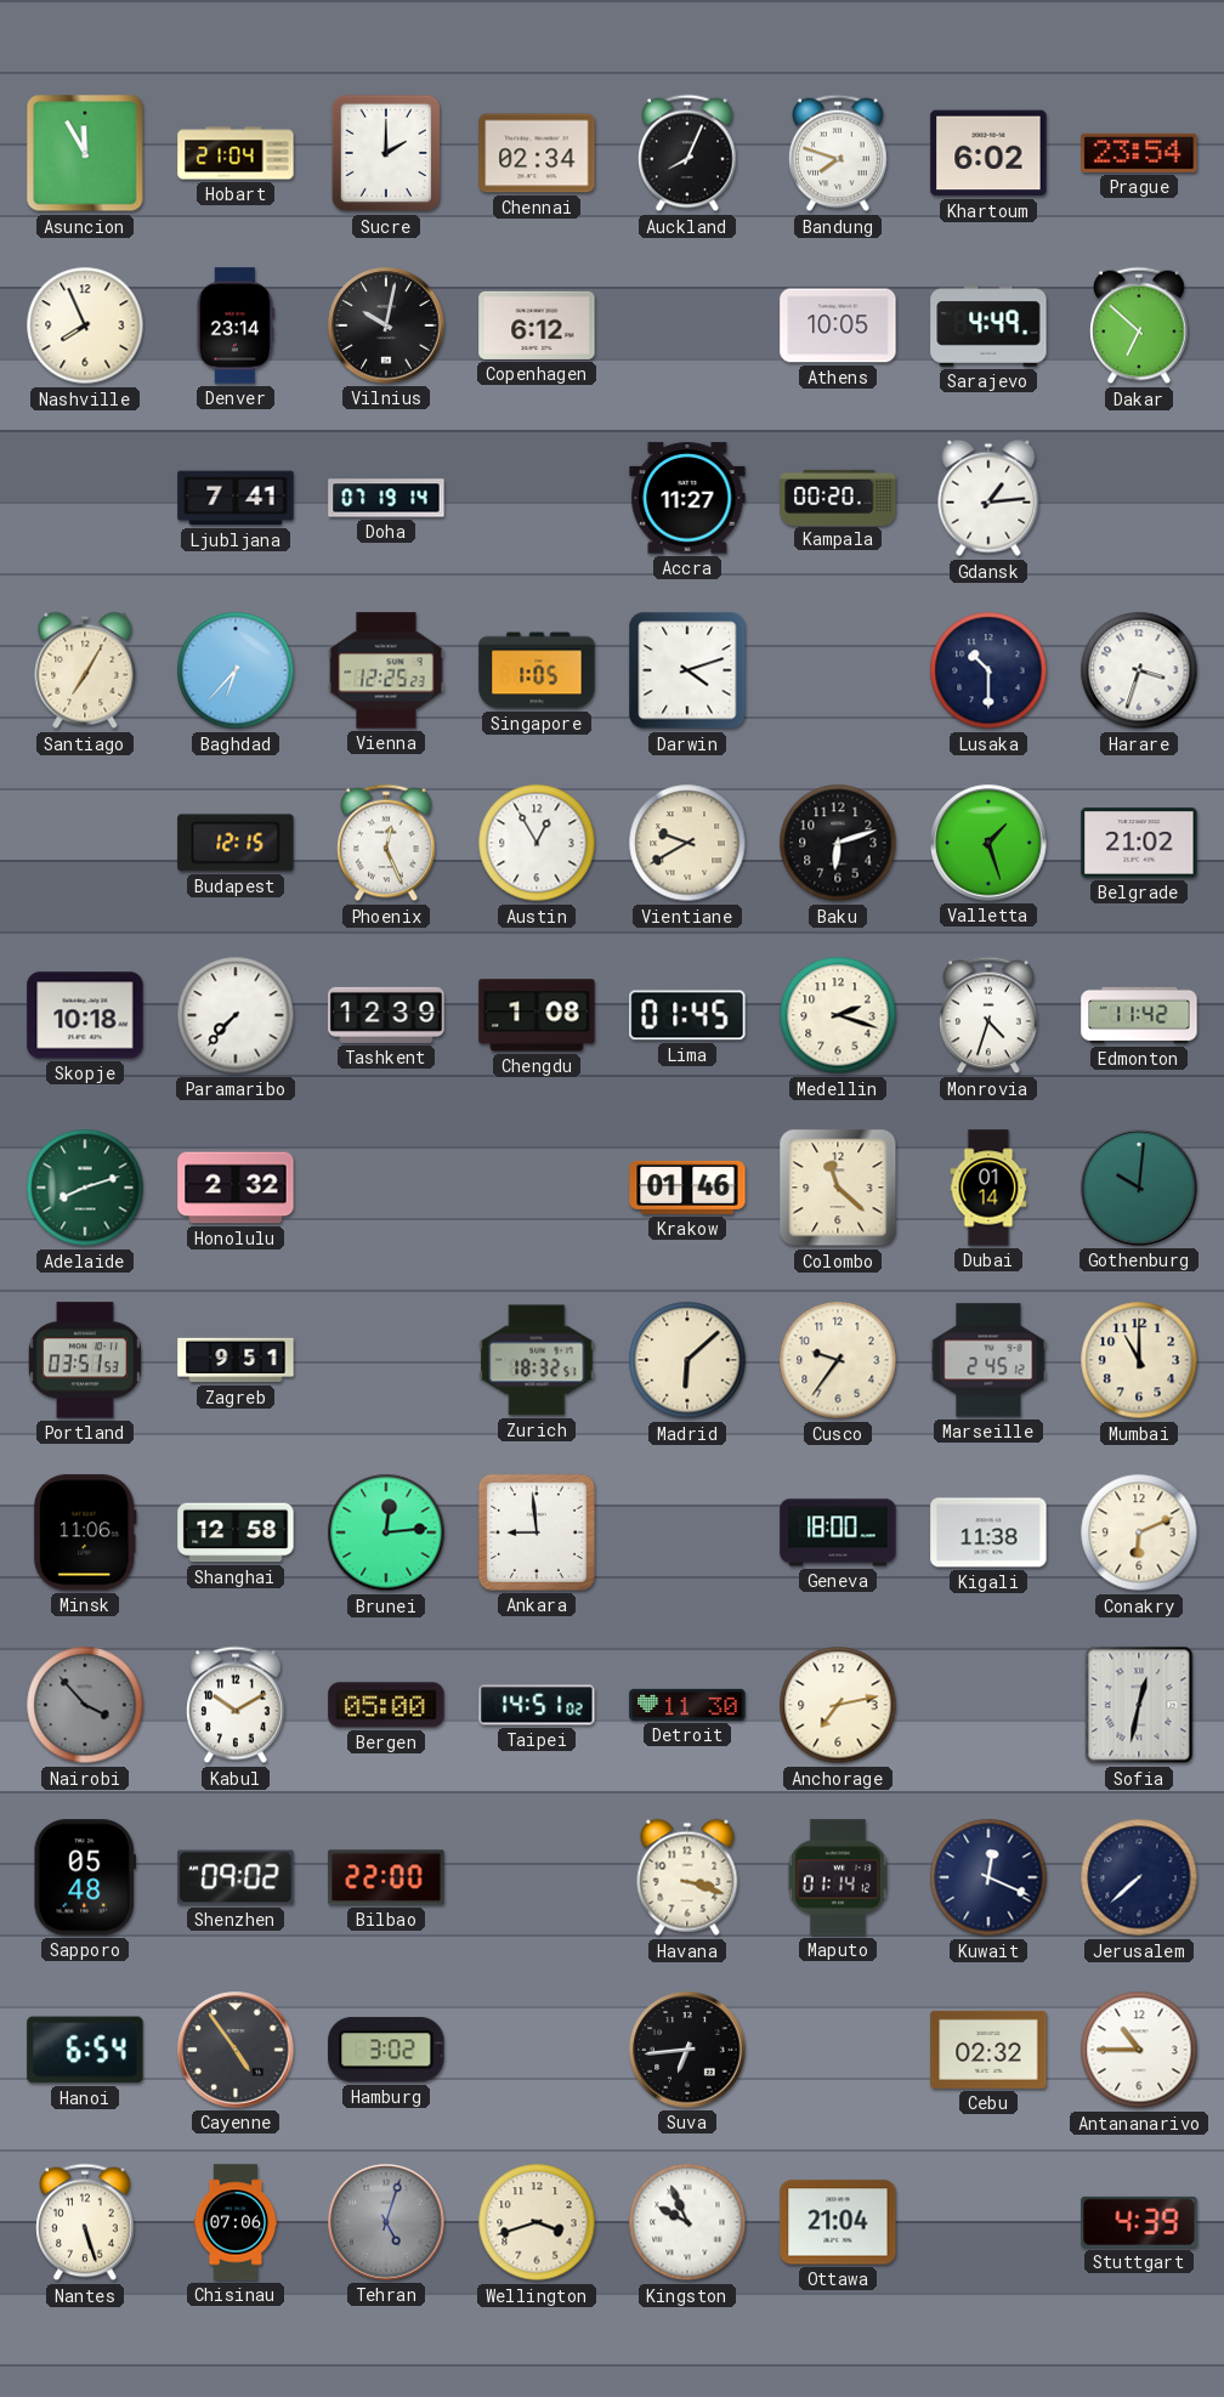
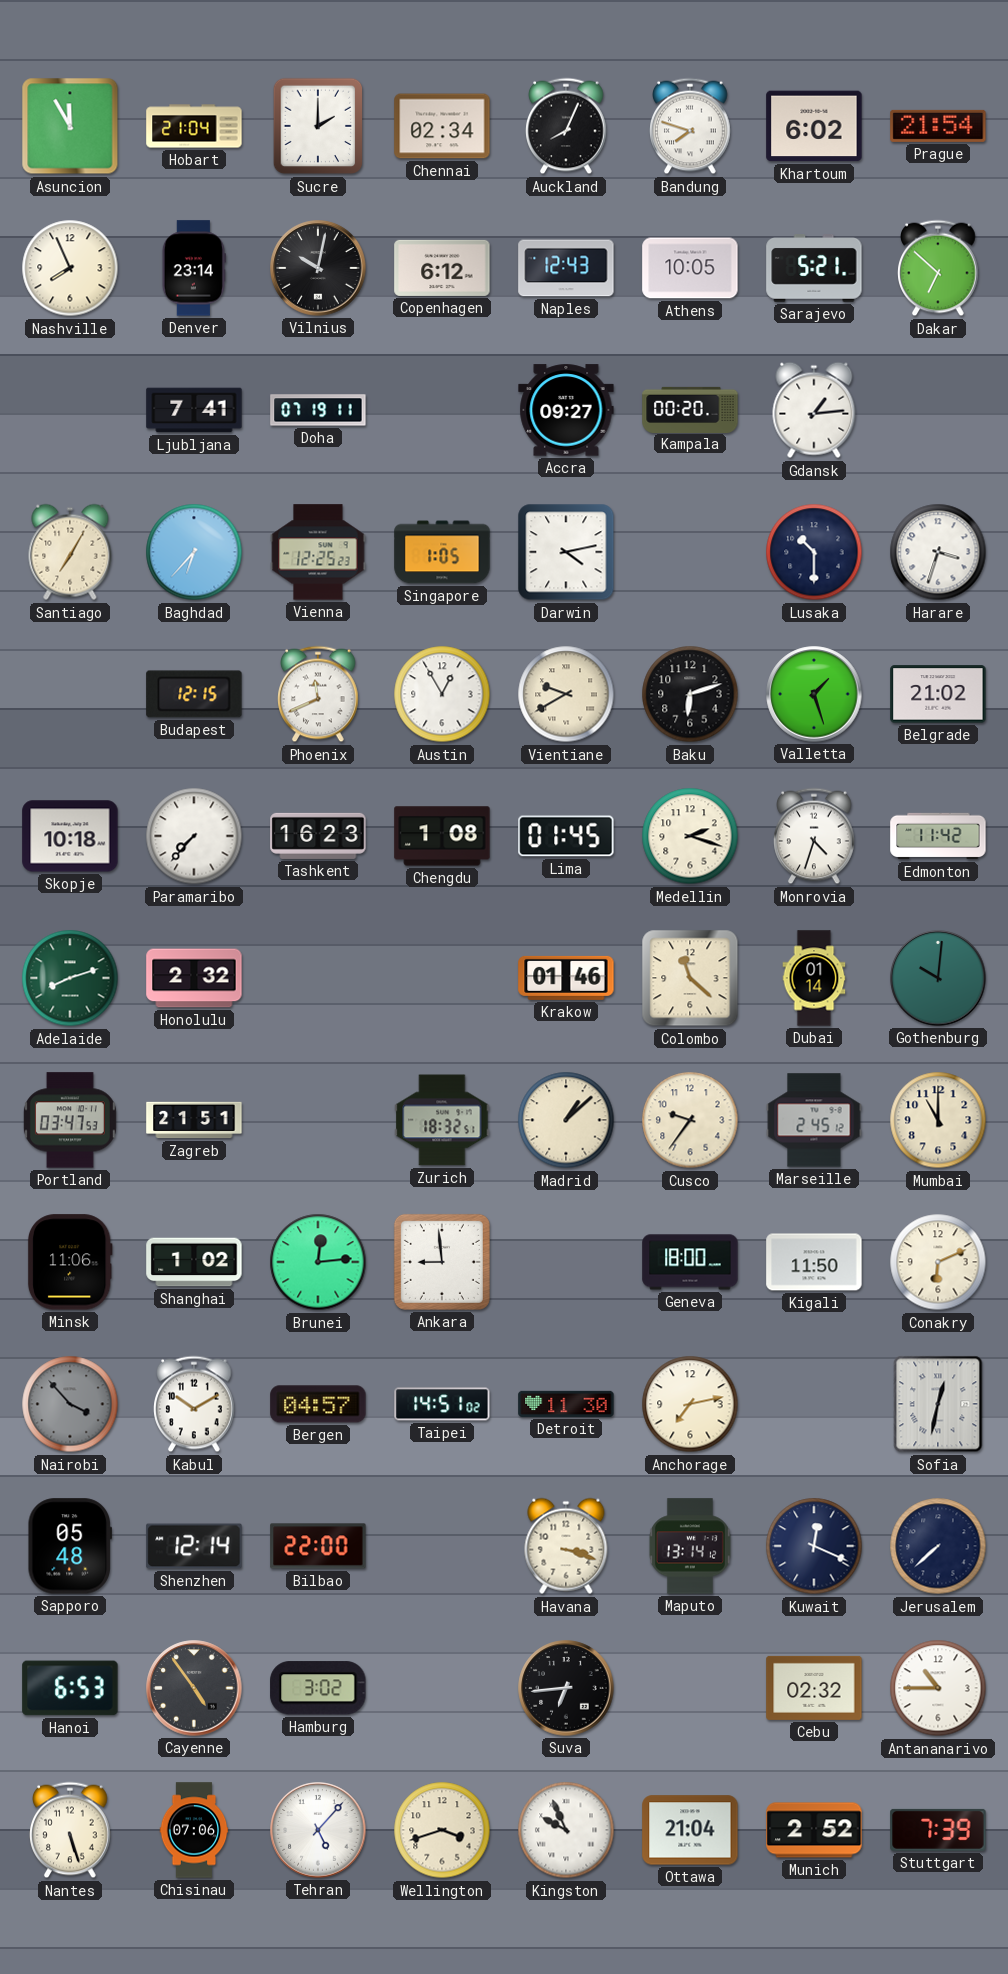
Prague: 23:54 -> 21:54
Naples: none -> 12:43
Sarajevo: 4:49 -> 5:21
Doha: 07:19:14 -> 07:19:11
Accra: 11:27 -> 09:27
Darwin: 4:12 -> 4:13
Phoenix: 12:26 -> 11:41
Tashkent: 12:39 -> 16:23
Portland: 03:51 -> 03:47
Zagreb: 9:51 -> 21:51
Madrid: 6:08 -> 1:08
Shanghai: 12:58 -> 1:02
Kigali: 11:38 -> 11:50
Bergen: 05:00 -> 04:57
Shenzhen: 09:02 -> 12:14
Maputo: 01:14 -> 13:14
Hanoi: 6:54 -> 6:53
Tehran: 5:03 -> 5:07
Tehran dial: grey -> white
Munich: none -> 2:52
Stuttgart: 4:39 -> 7:39
